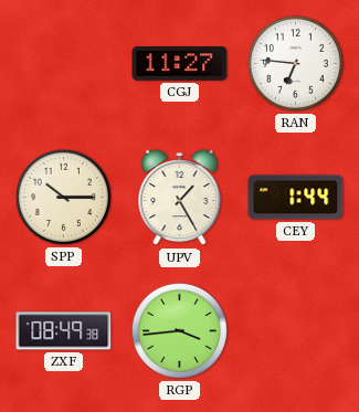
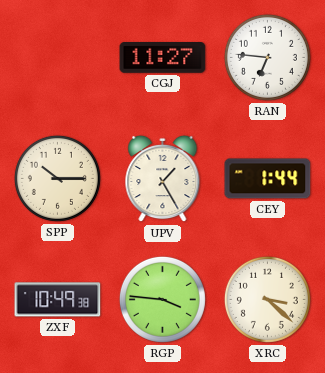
ZXF: 08:49 -> 10:49
RGP: 3:44 -> 3:46
XRC: none -> 3:22
